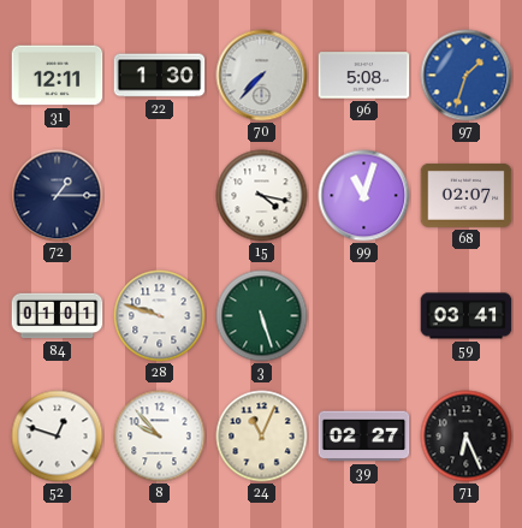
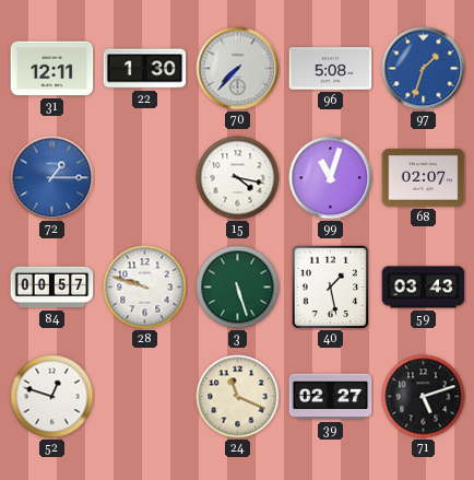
72 dial: navy -> blue
84: 01:01 -> 00:57
40: none -> 1:28
59: 03:41 -> 03:43
8: 9:53 -> none
24: 11:04 -> 11:19
71: 6:26 -> 5:12
